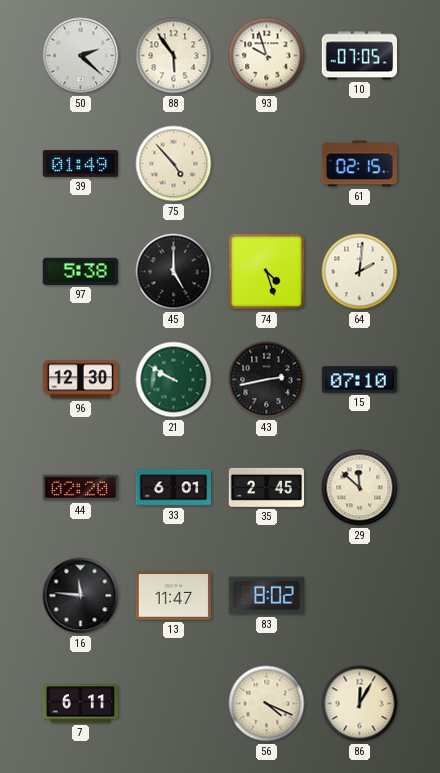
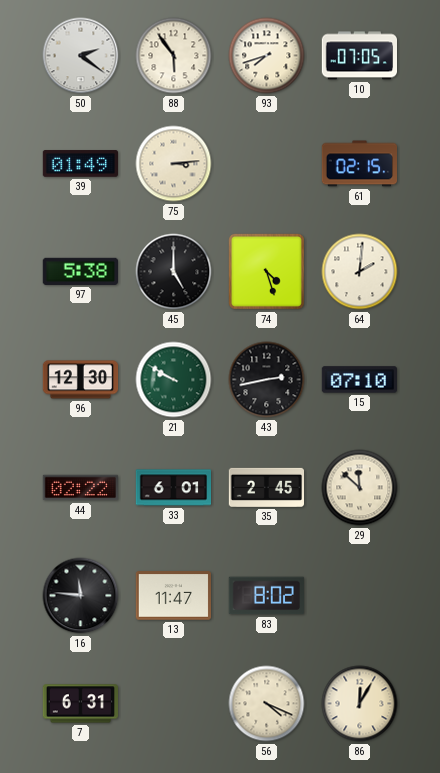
50: 2:22 -> 2:21
93: 9:57 -> 7:42
75: 4:53 -> 3:14
44: 02:20 -> 02:22
7: 6:11 -> 6:31
